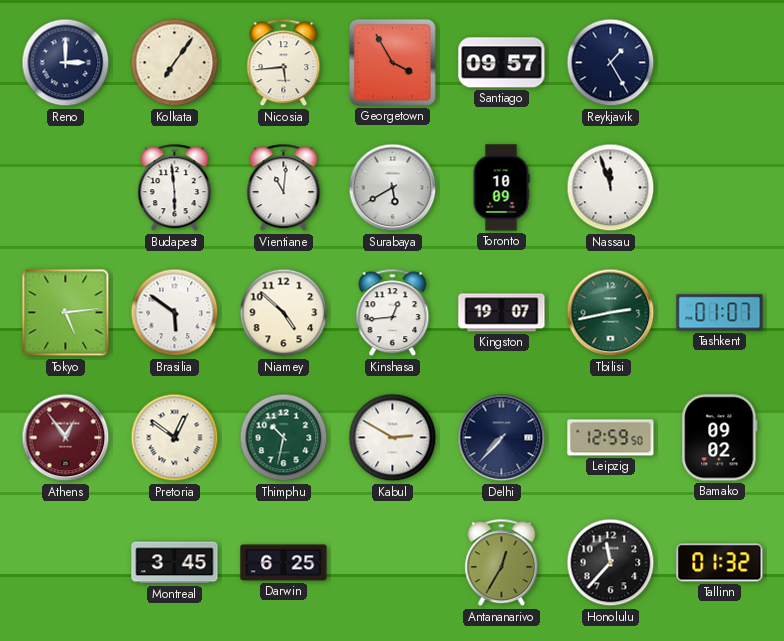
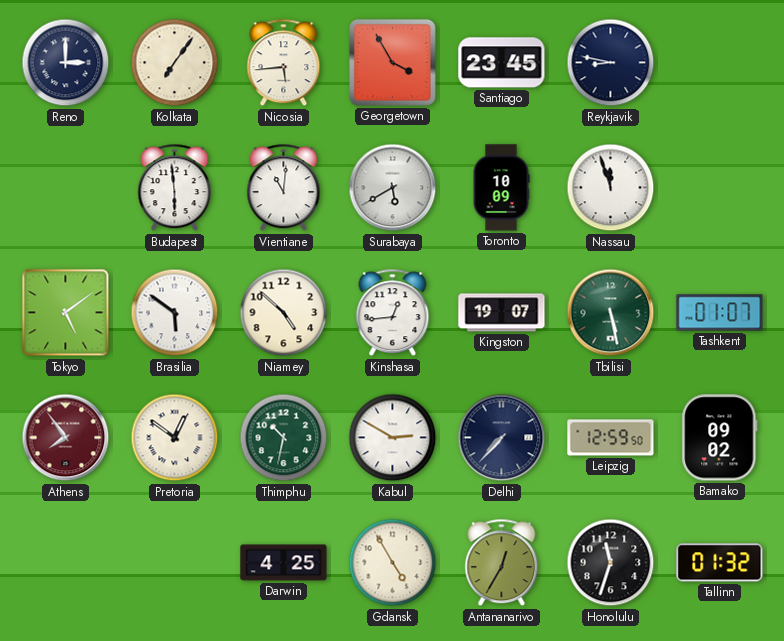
Santiago: 09:57 -> 23:45
Reykjavik: 1:25 -> 8:47
Tokyo: 5:14 -> 5:09
Tbilisi: 2:43 -> 5:28
Athens: 12:54 -> 7:54
Montreal: 3:45 -> none
Darwin: 6:25 -> 4:25
Gdansk: none -> 4:55
Honolulu: 11:37 -> 11:33
